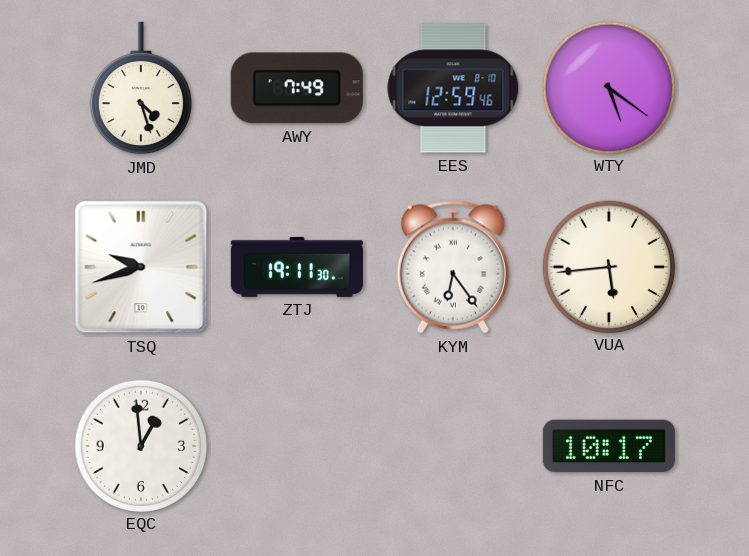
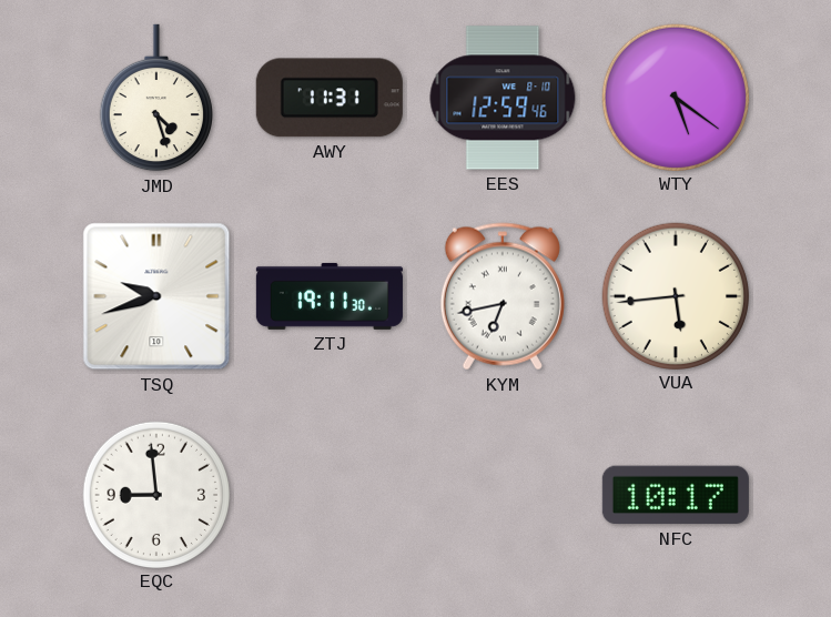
AWY: 7:49 -> 11:31
KYM: 6:24 -> 6:43
EQC: 12:59 -> 8:59
